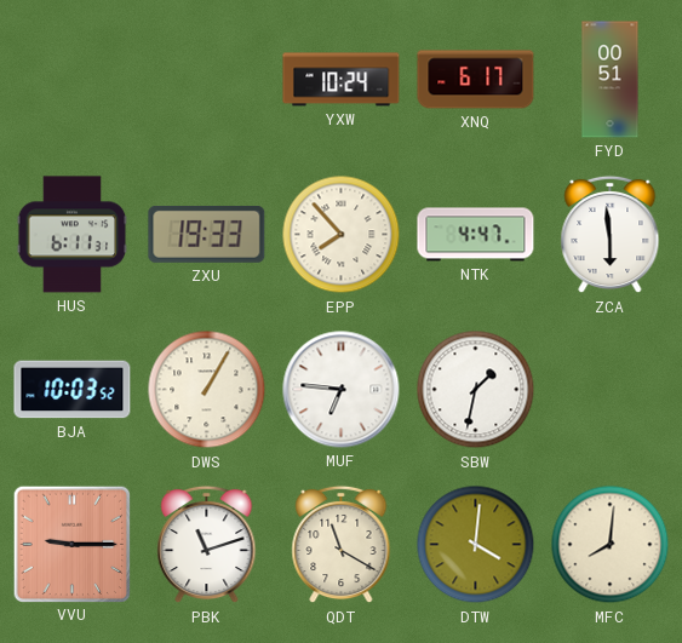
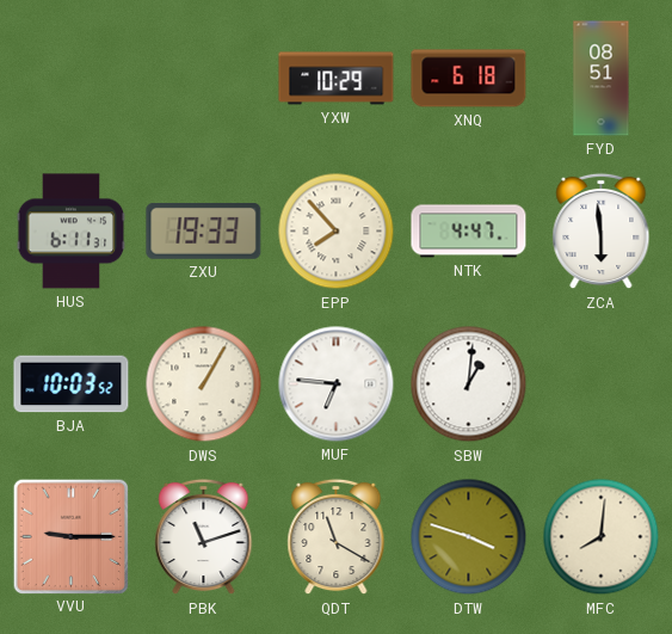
YXW: 10:24 -> 10:29
XNQ: 6:17 -> 6:18
FYD: 00:51 -> 08:51
SBW: 1:32 -> 1:01
DTW: 4:01 -> 3:48
